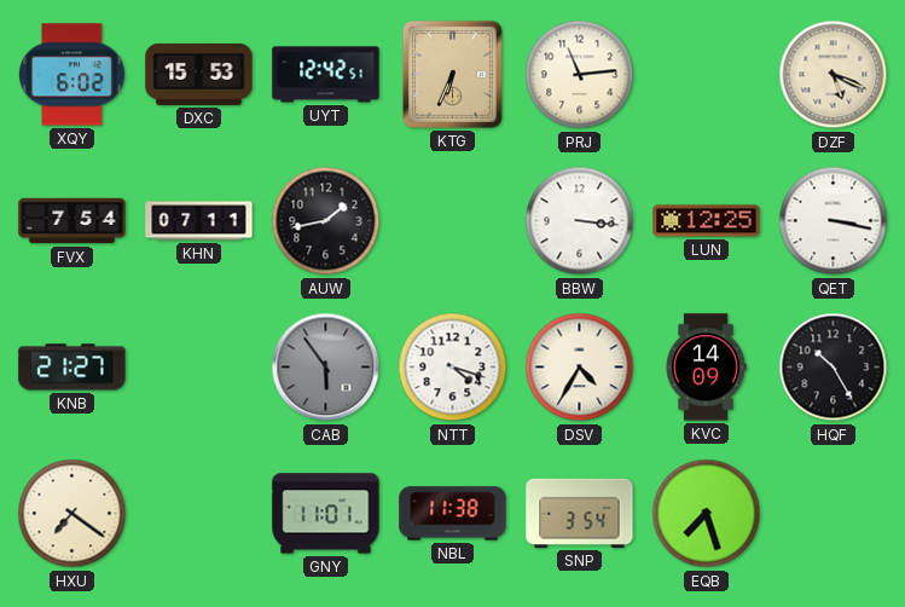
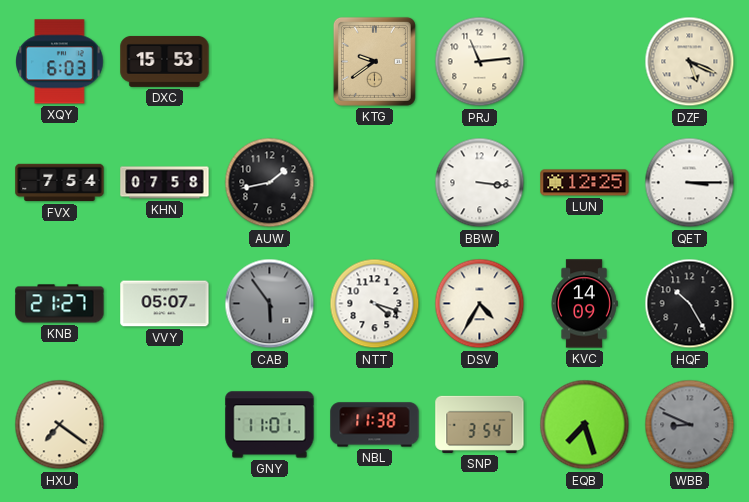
XQY: 6:02 -> 6:03
UYT: 12:42 -> none
KTG: 6:34 -> 9:39
KHN: 07:11 -> 07:58
QET: 3:17 -> 3:15
VVY: none -> 05:07
WBB: none -> 8:49
